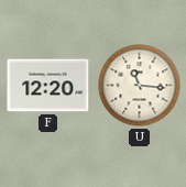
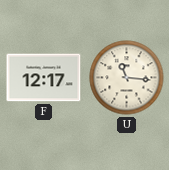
F: 12:20 -> 12:17
